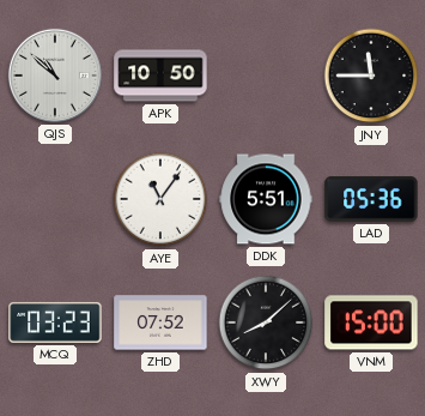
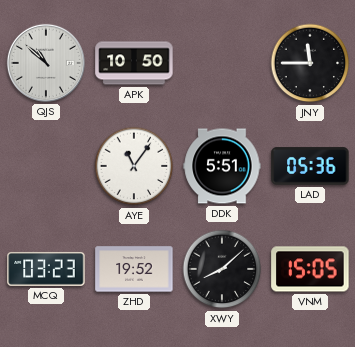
ZHD: 07:52 -> 19:52
VNM: 15:00 -> 15:05
